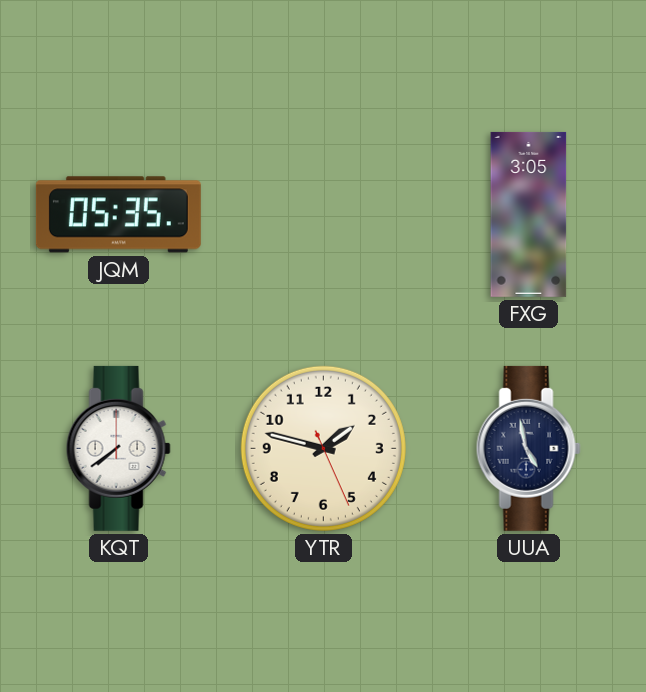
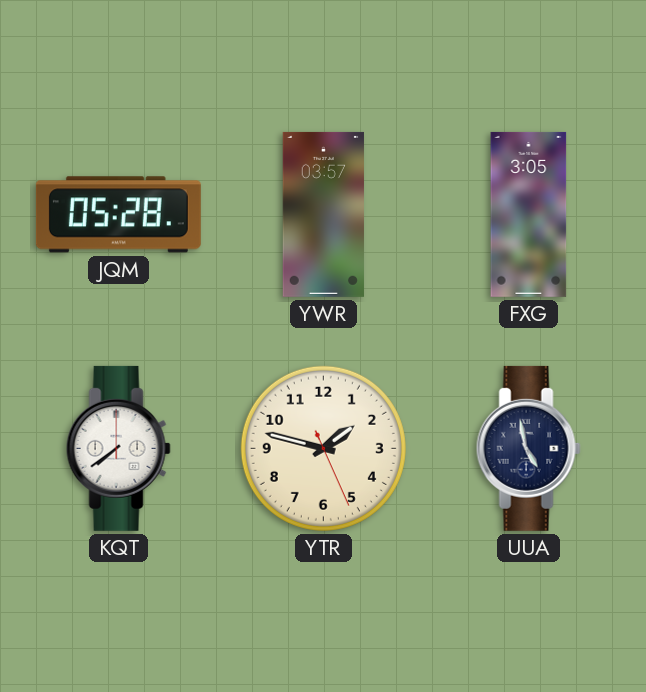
JQM: 05:35 -> 05:28
YWR: none -> 03:57
